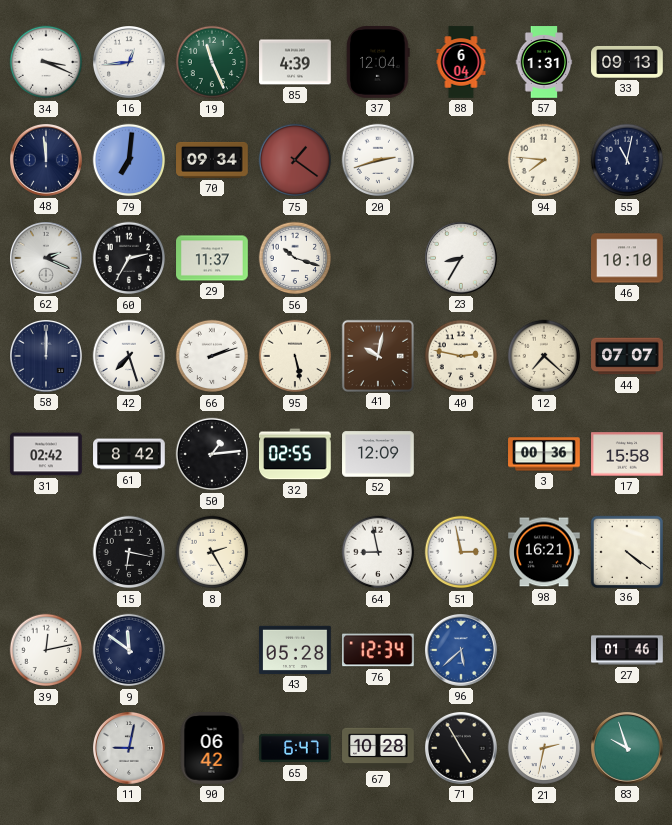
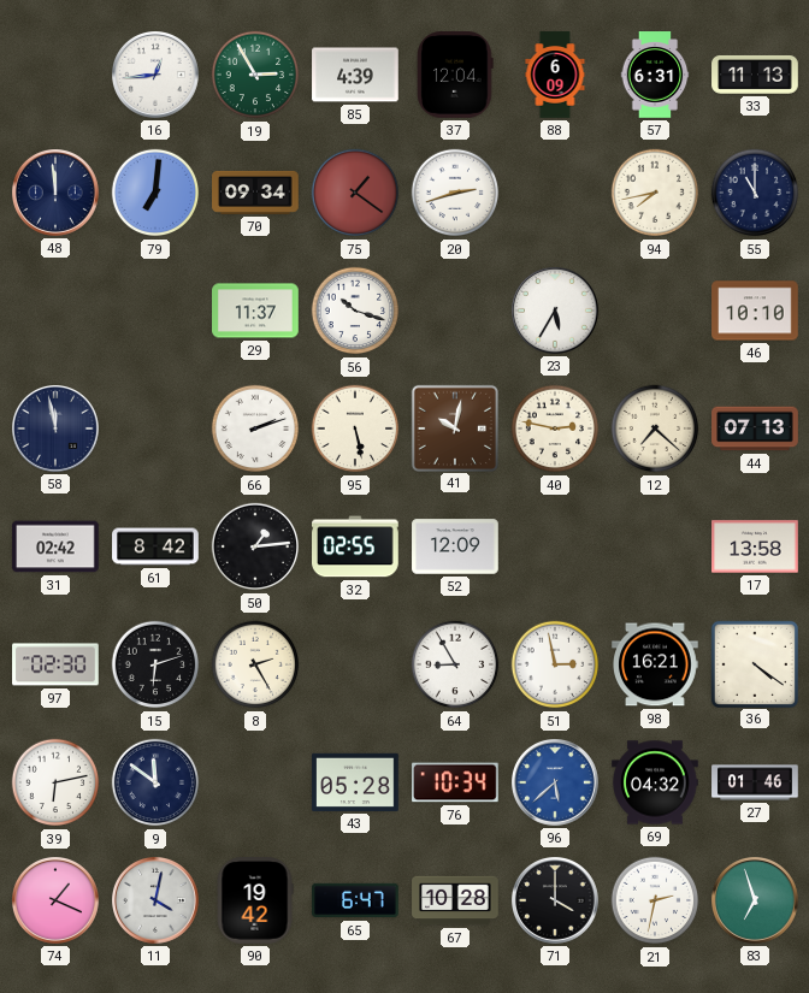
34: 3:19 -> none
19: 11:26 -> 2:55
88: 6:04 -> 6:09
57: 1:31 -> 6:31
33: 09:13 -> 11:13
94: 7:46 -> 7:43
55: 11:02 -> 11:00
62: 2:19 -> none
60: 2:35 -> none
23: 8:35 -> 5:35
58: 12:00 -> 11:58
42: 7:27 -> none
44: 07:07 -> 07:13
3: 00:36 -> none
17: 15:58 -> 13:58
97: none -> 02:30
15: 6:17 -> 6:12
64: 8:58 -> 8:55
39: 12:13 -> 6:13
76: 12:34 -> 10:34
69: none -> 04:32
74: none -> 1:19
11: 9:02 -> 4:02
90: 06:42 -> 19:42
71: 4:55 -> 4:00
83: 9:57 -> 6:57
